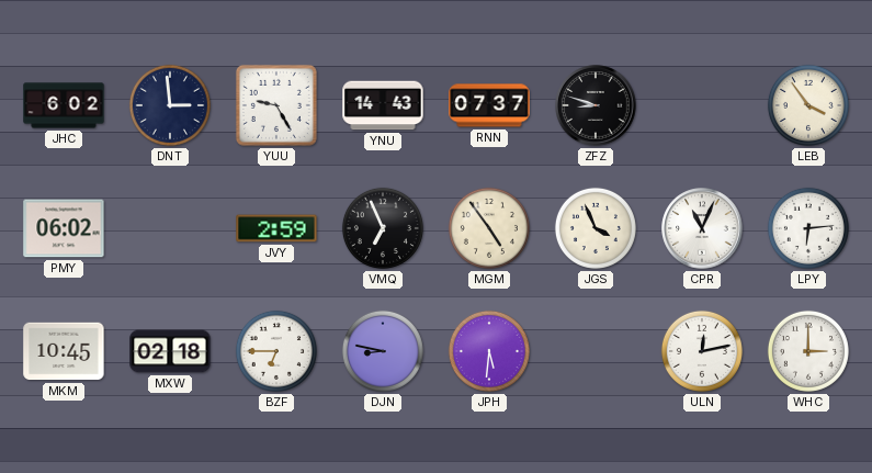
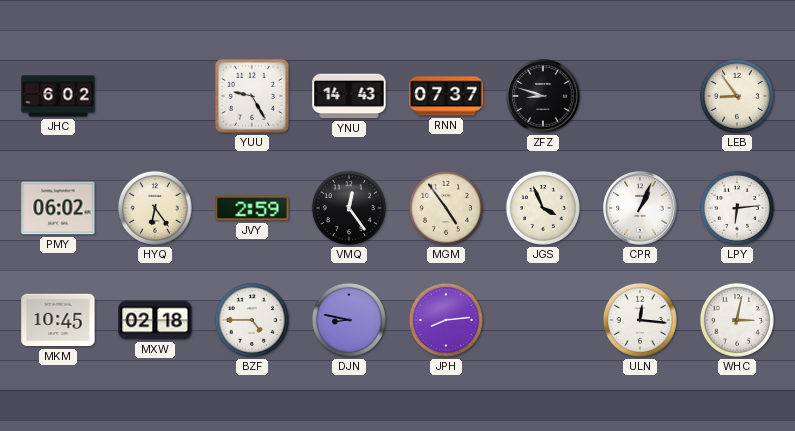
DNT: 2:59 -> none
LEB: 3:54 -> 8:54
HYQ: none -> 6:24
VMQ: 6:56 -> 12:24
CPR: 11:04 -> 1:04
BZF: 6:45 -> 4:45
JPH: 5:31 -> 8:14
ULN: 12:13 -> 12:16
WHC: 3:00 -> 3:02
